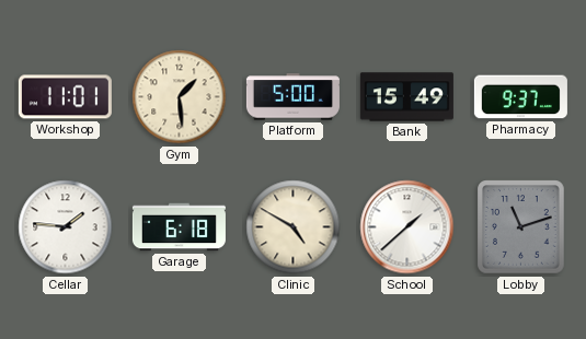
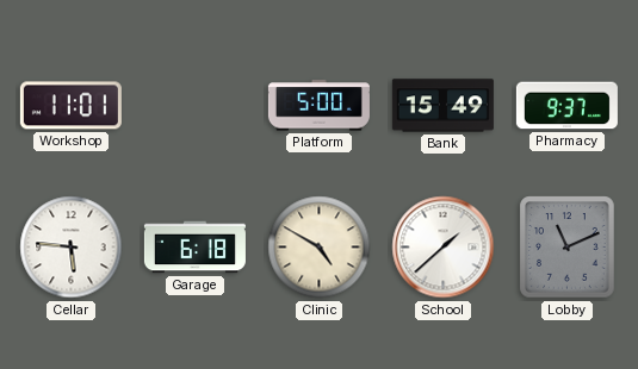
Gym: 1:29 -> none
Cellar: 1:46 -> 5:46
Lobby: 11:12 -> 11:11
